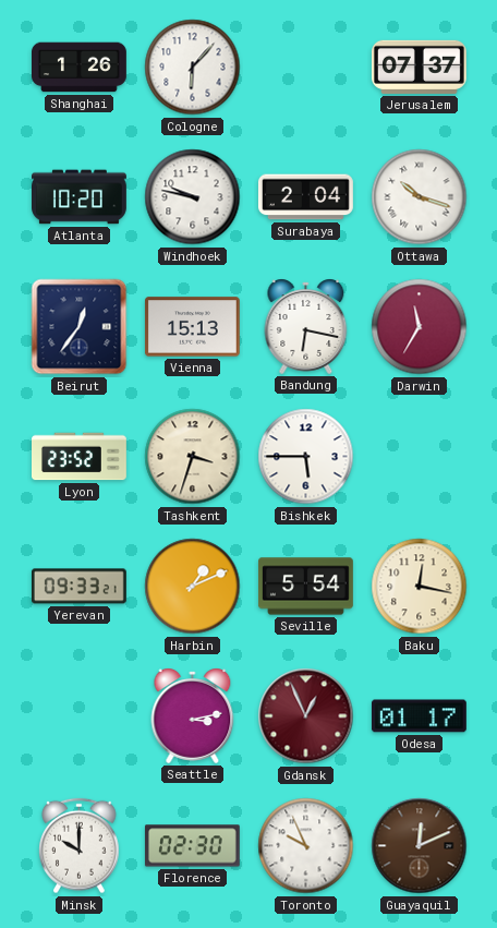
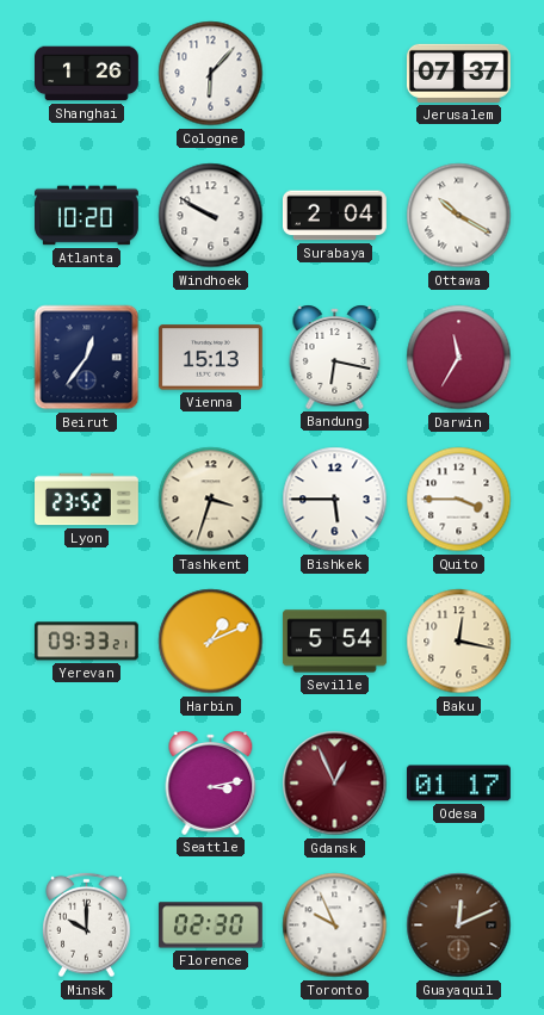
Windhoek: 9:47 -> 9:50
Ottawa: 10:18 -> 10:20
Quito: none -> 3:45
